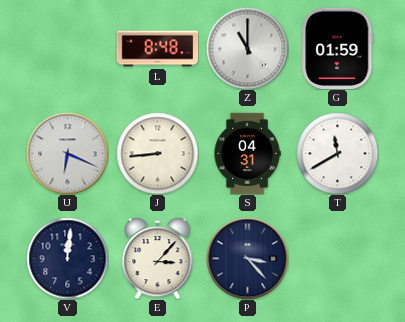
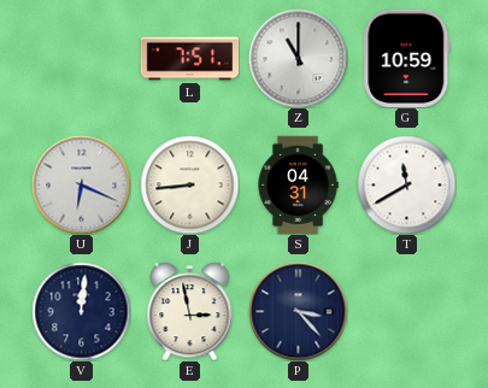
L: 8:48 -> 7:51
G: 01:59 -> 10:59
E: 3:07 -> 2:58
